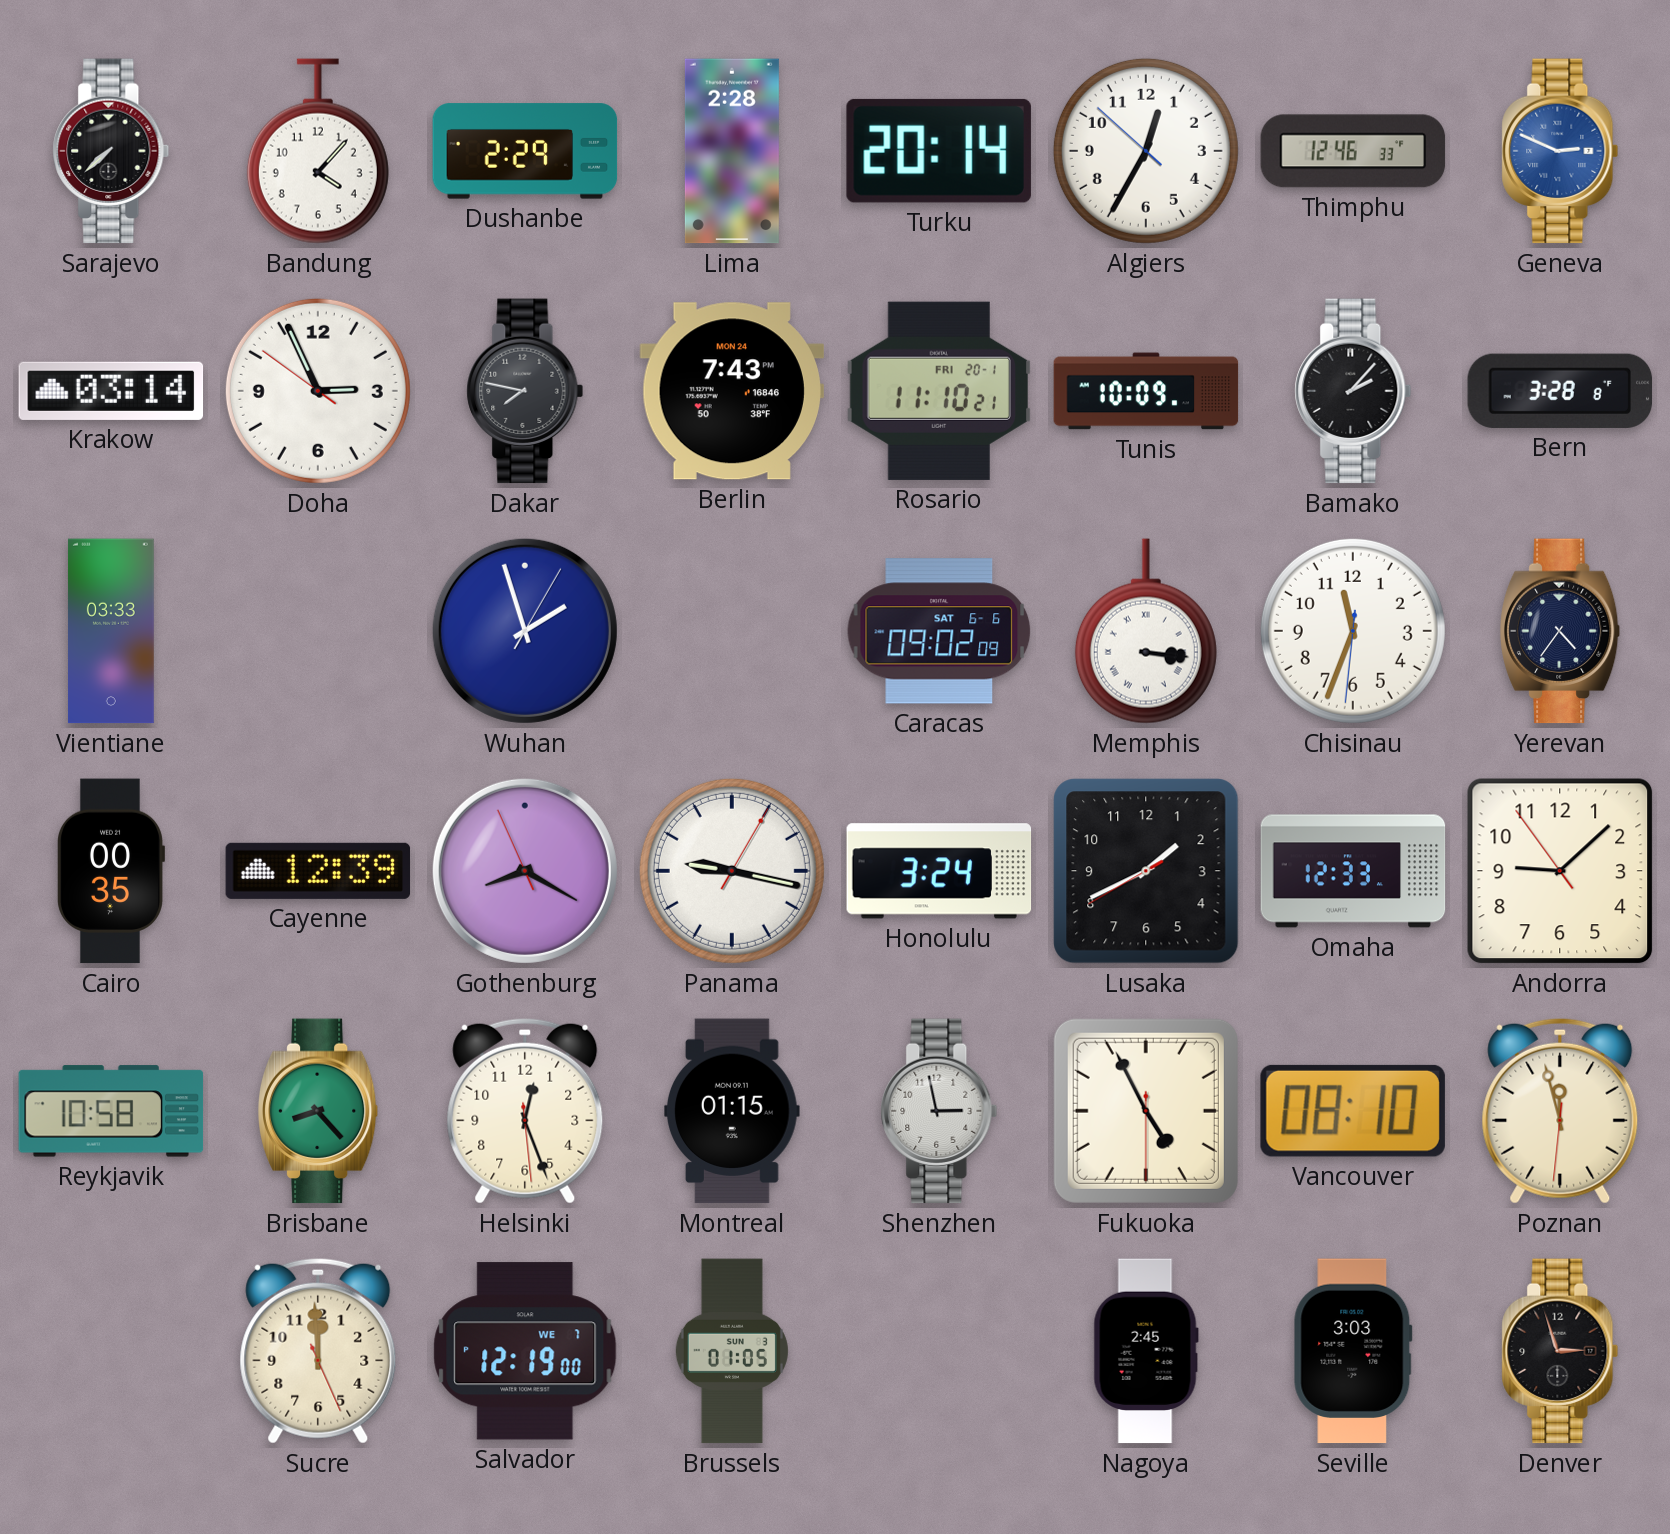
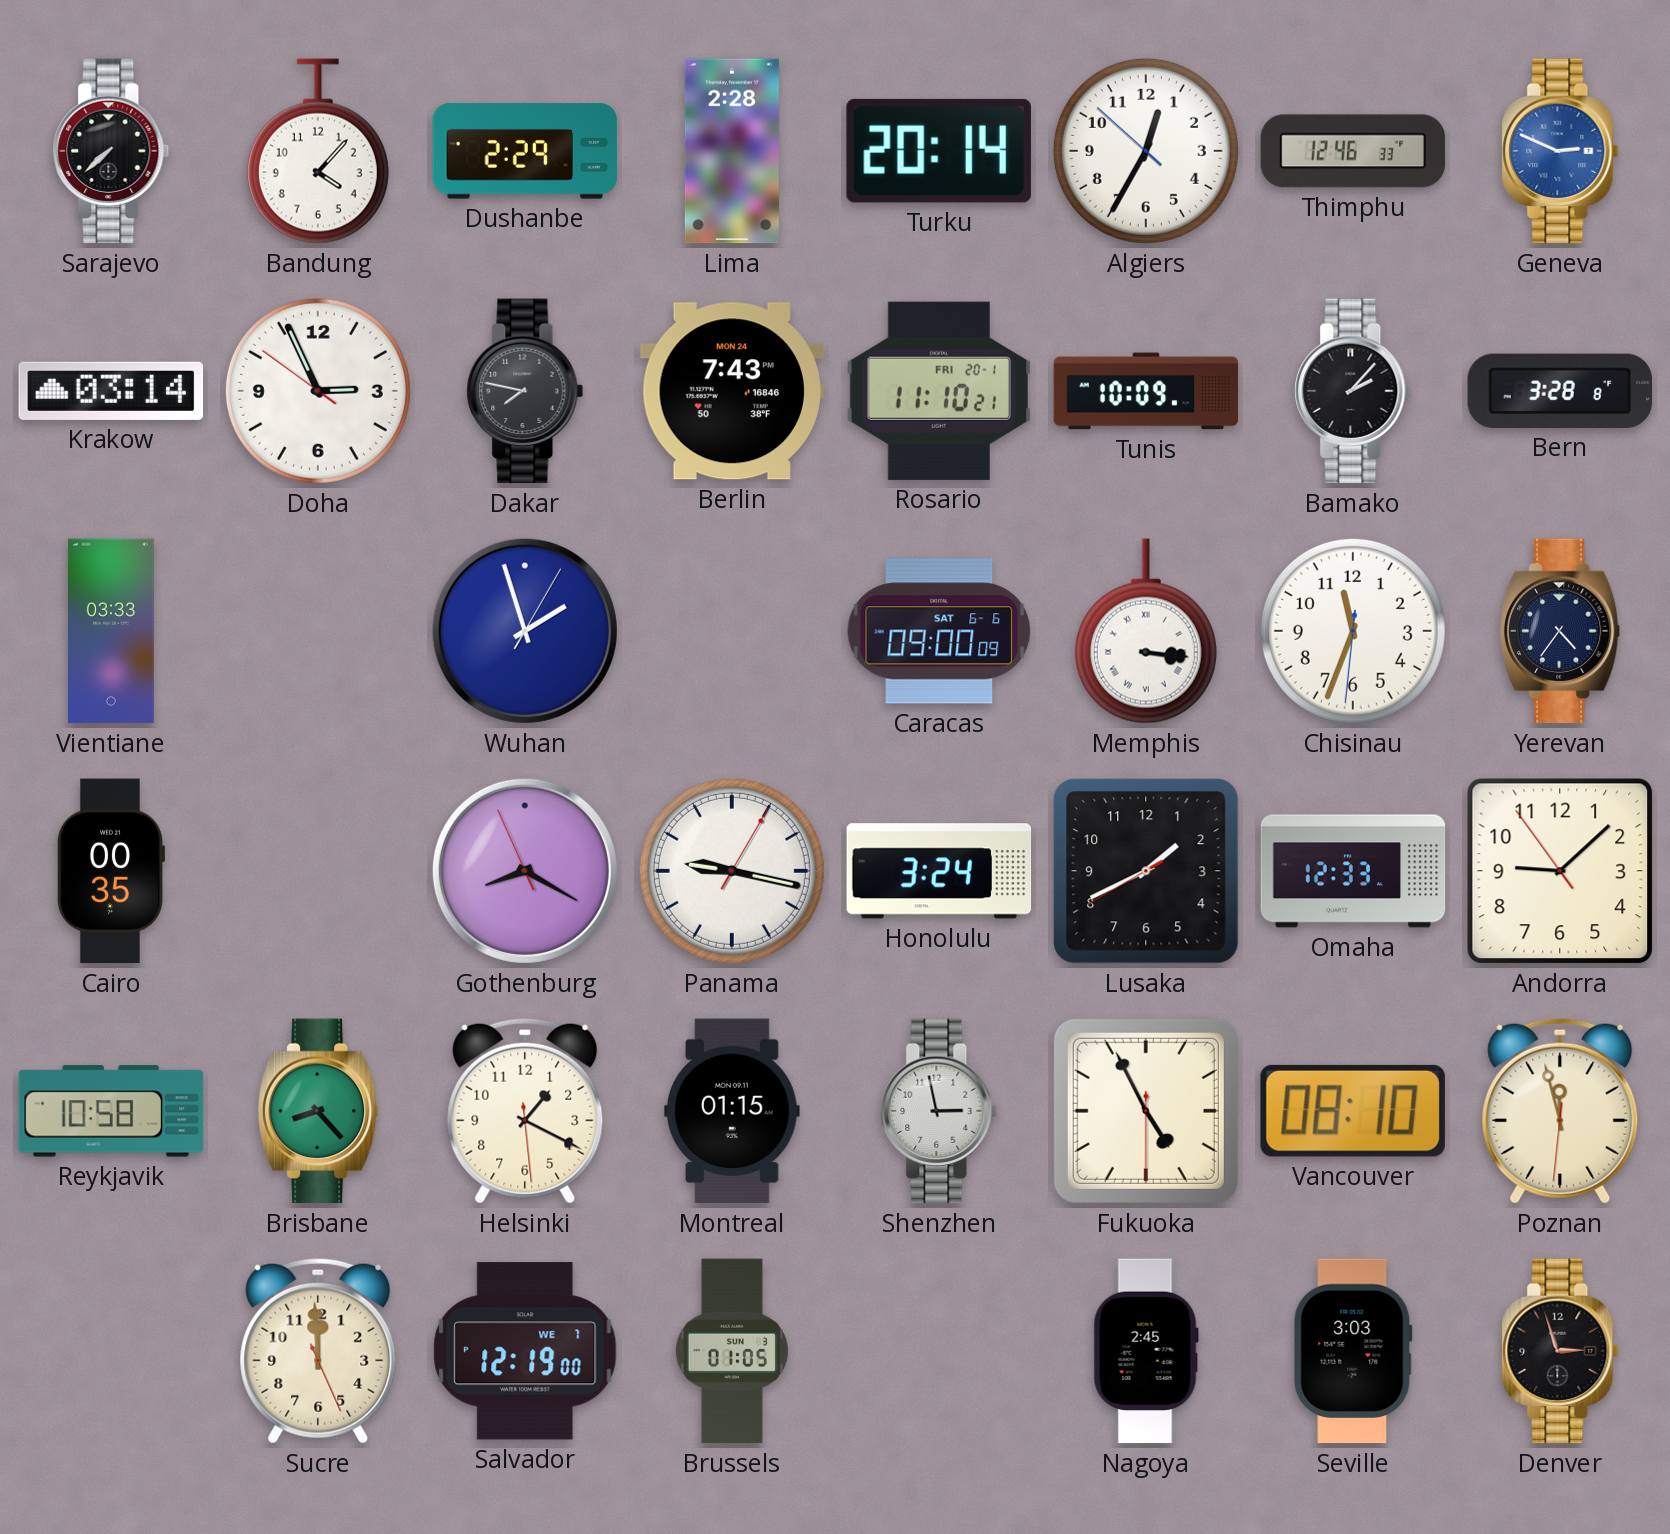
Caracas: 09:02 -> 09:00
Cayenne: 12:39 -> none
Helsinki: 12:26 -> 1:19
